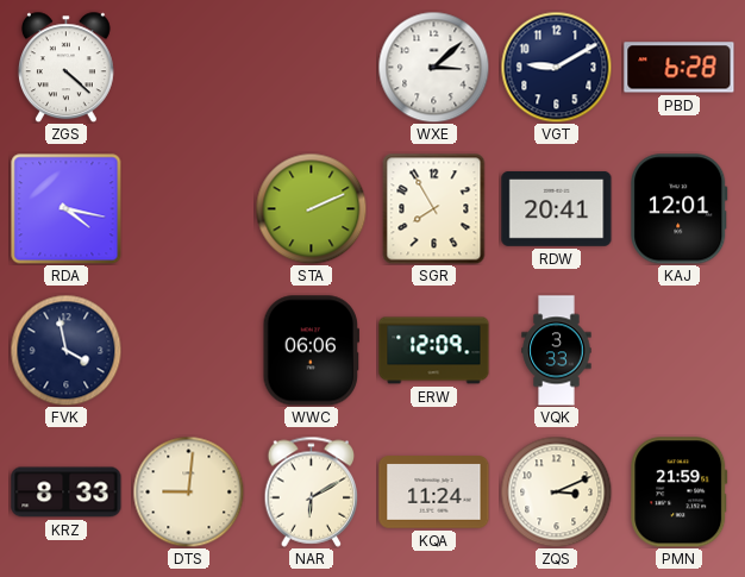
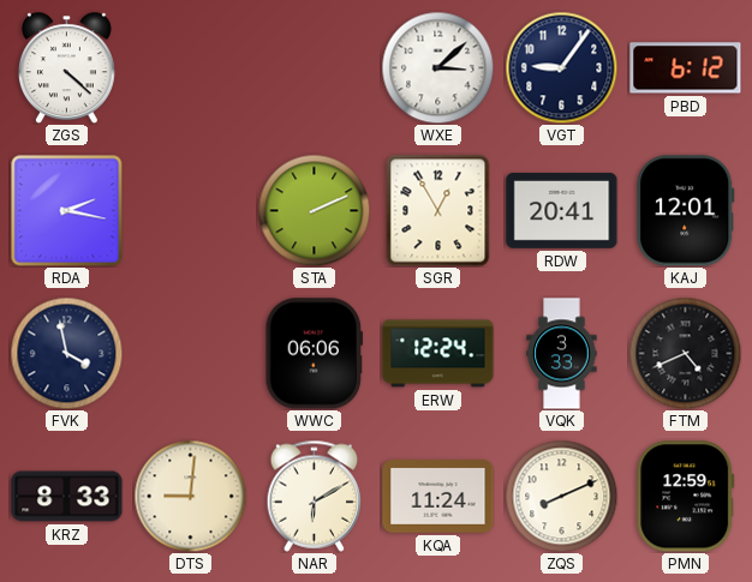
VGT: 9:10 -> 9:06
PBD: 6:28 -> 6:12
RDA: 4:17 -> 2:17
SGR: 7:55 -> 12:55
ERW: 12:09 -> 12:24
FTM: none -> 4:41
ZQS: 3:11 -> 8:11
PMN: 21:59 -> 12:59
